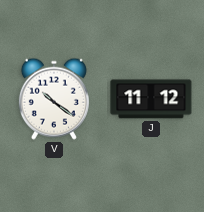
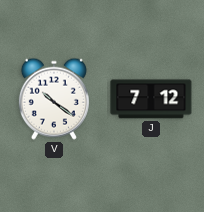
J: 11:12 -> 7:12
